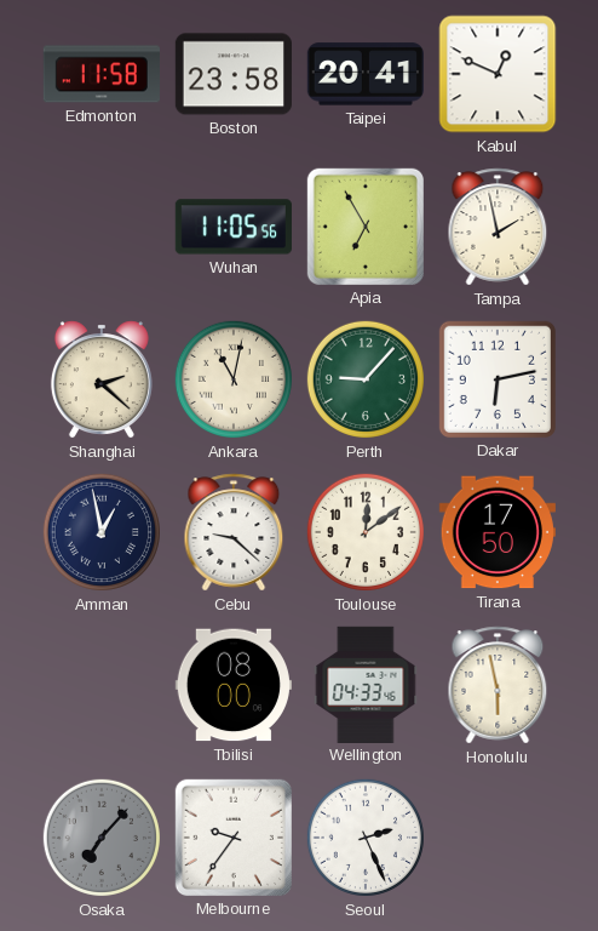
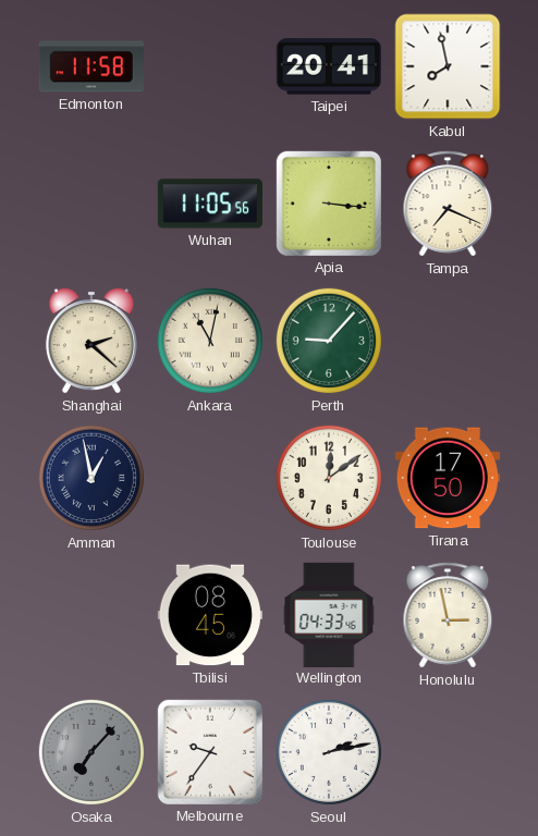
Boston: 23:58 -> none
Kabul: 12:49 -> 7:58
Apia: 6:55 -> 3:16
Tampa: 1:58 -> 7:19
Dakar: 6:13 -> none
Cebu: 9:22 -> none
Tbilisi: 08:00 -> 08:45
Honolulu: 5:58 -> 2:58
Seoul: 2:26 -> 2:13
